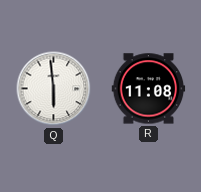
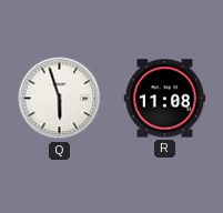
Q: 5:59 -> 5:57
